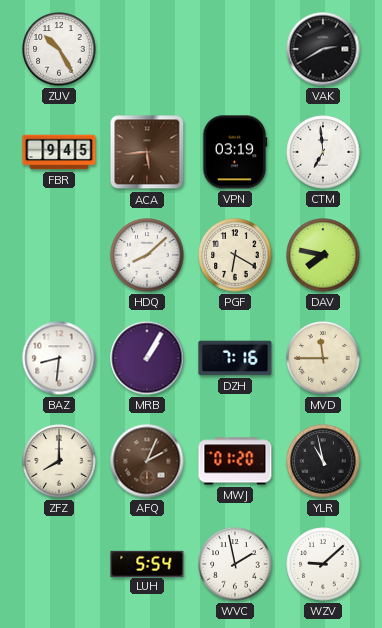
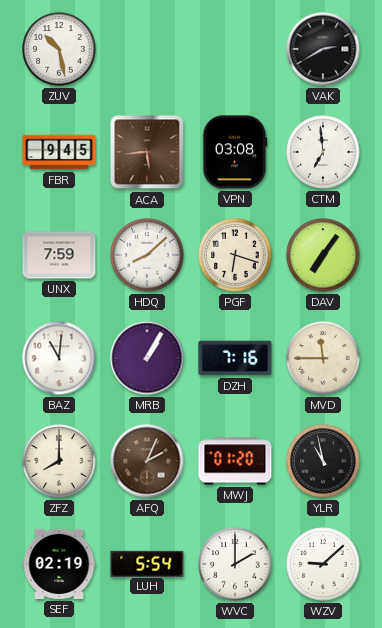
ZUV: 10:25 -> 10:28
VPN: 03:19 -> 03:08
UNX: none -> 7:59
PGF: 6:20 -> 6:18
DAV: 7:47 -> 7:06
BAZ: 8:31 -> 11:01
SEF: none -> 02:19
WVC: 1:58 -> 2:00
